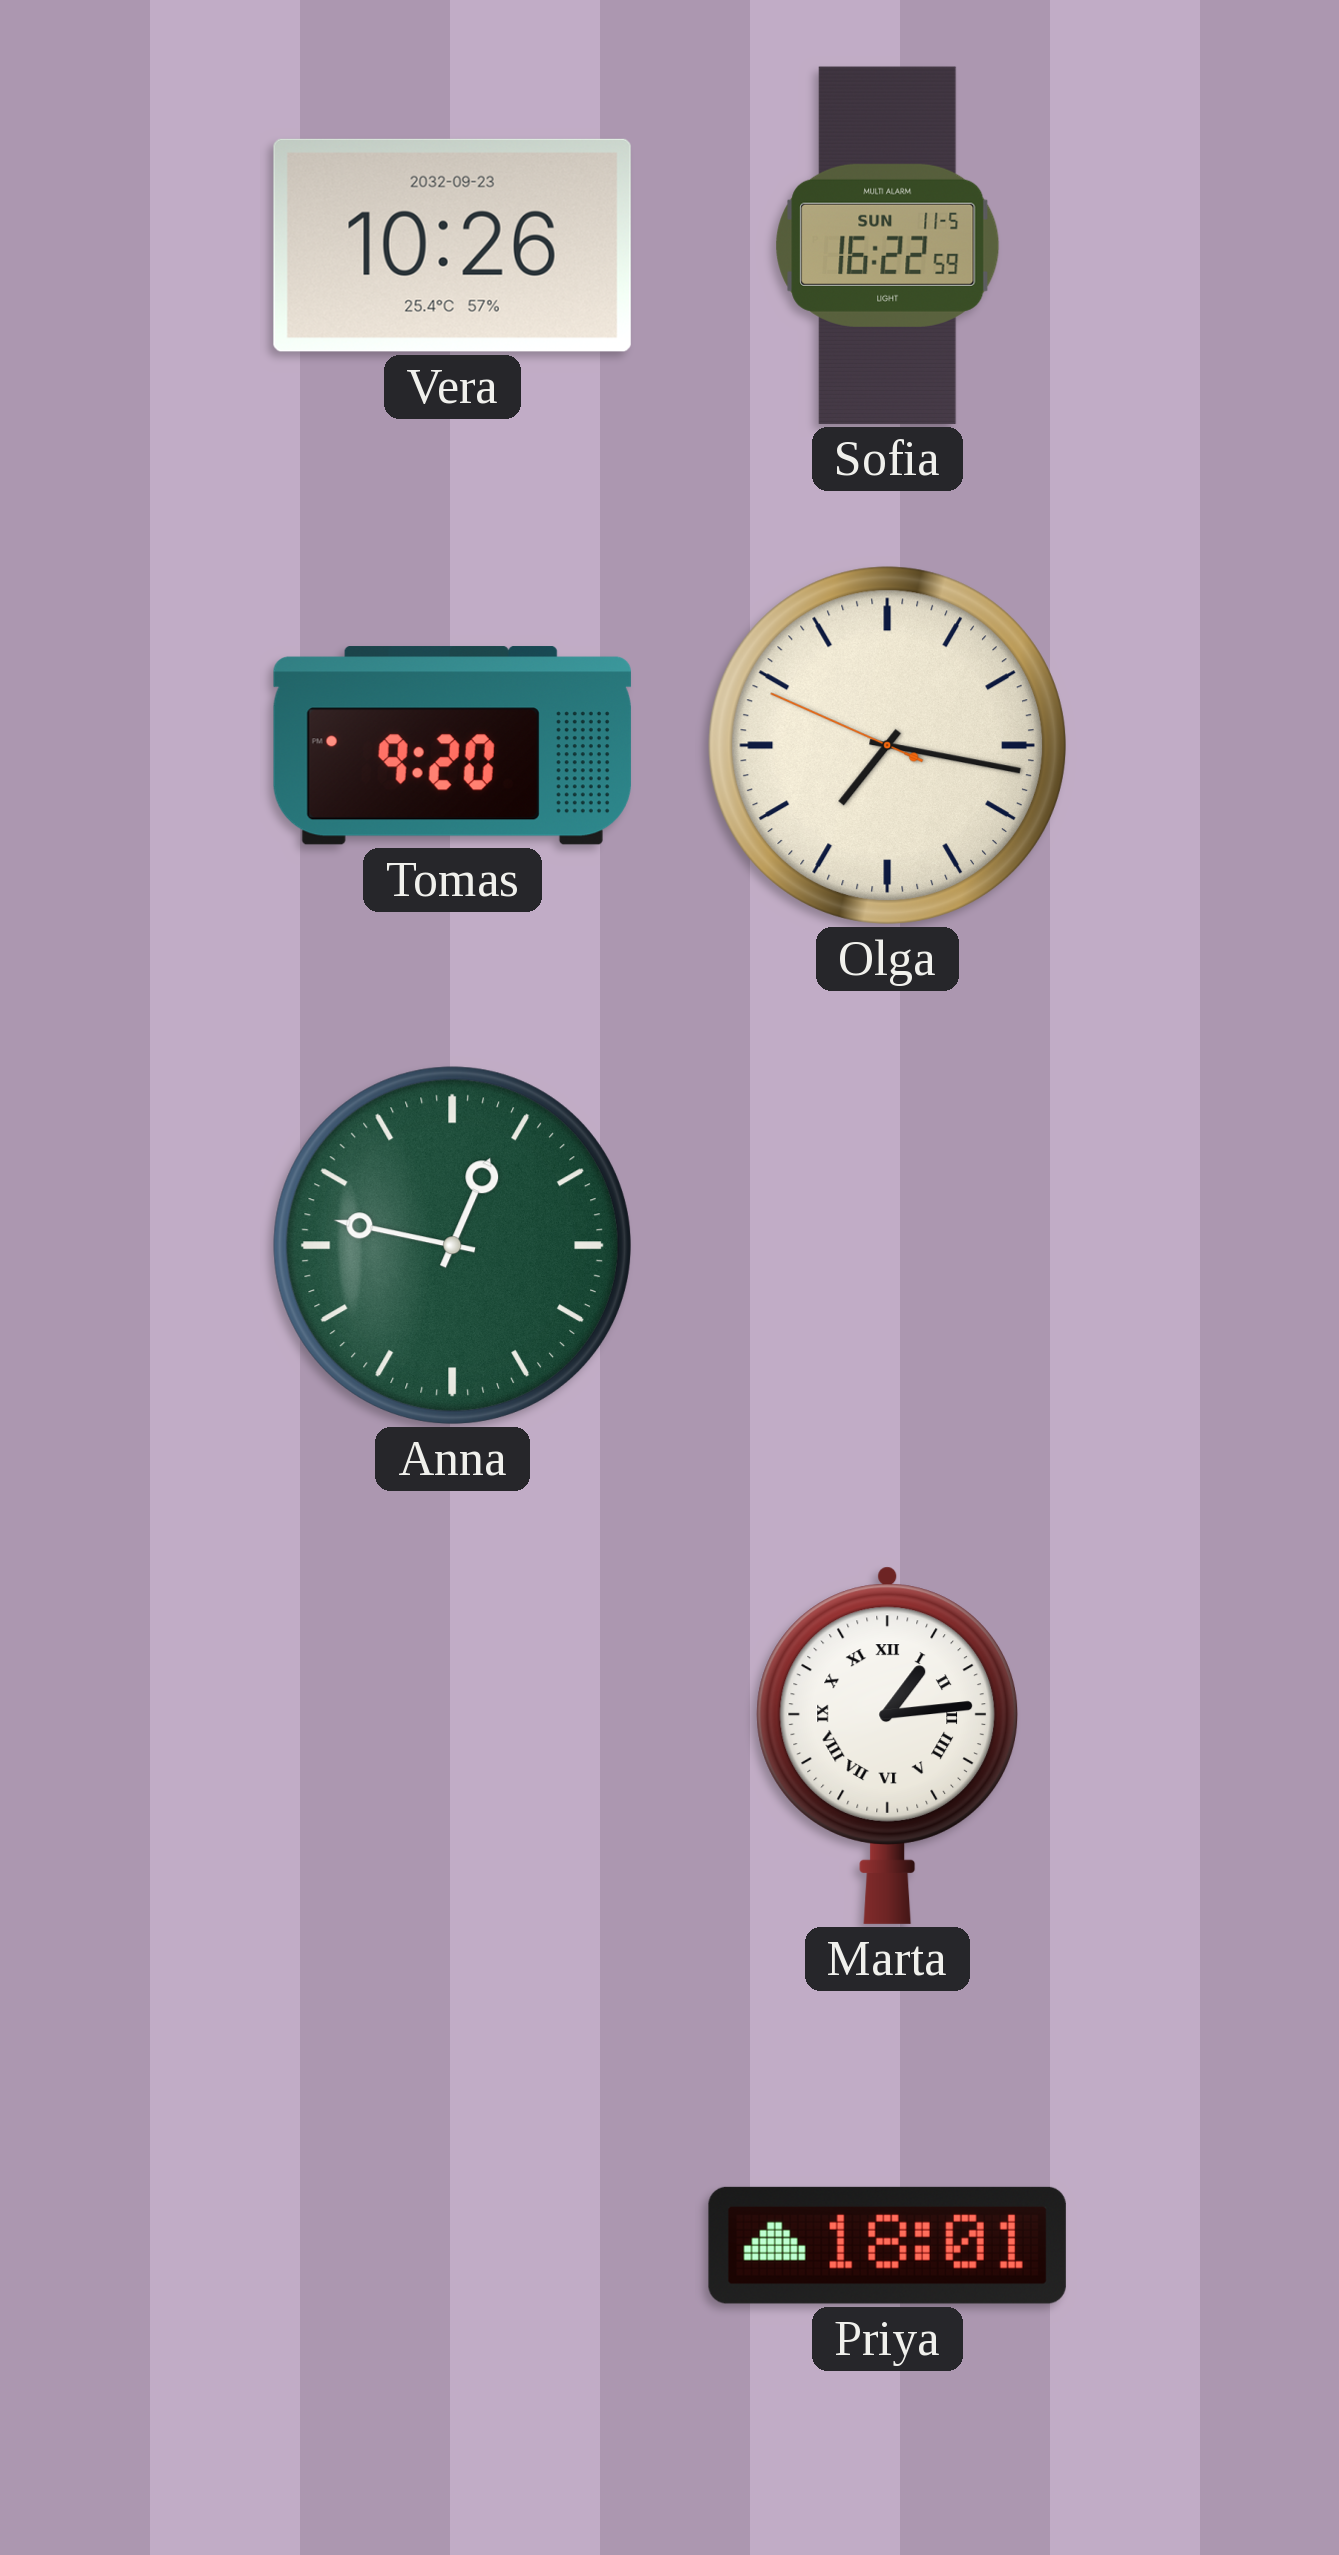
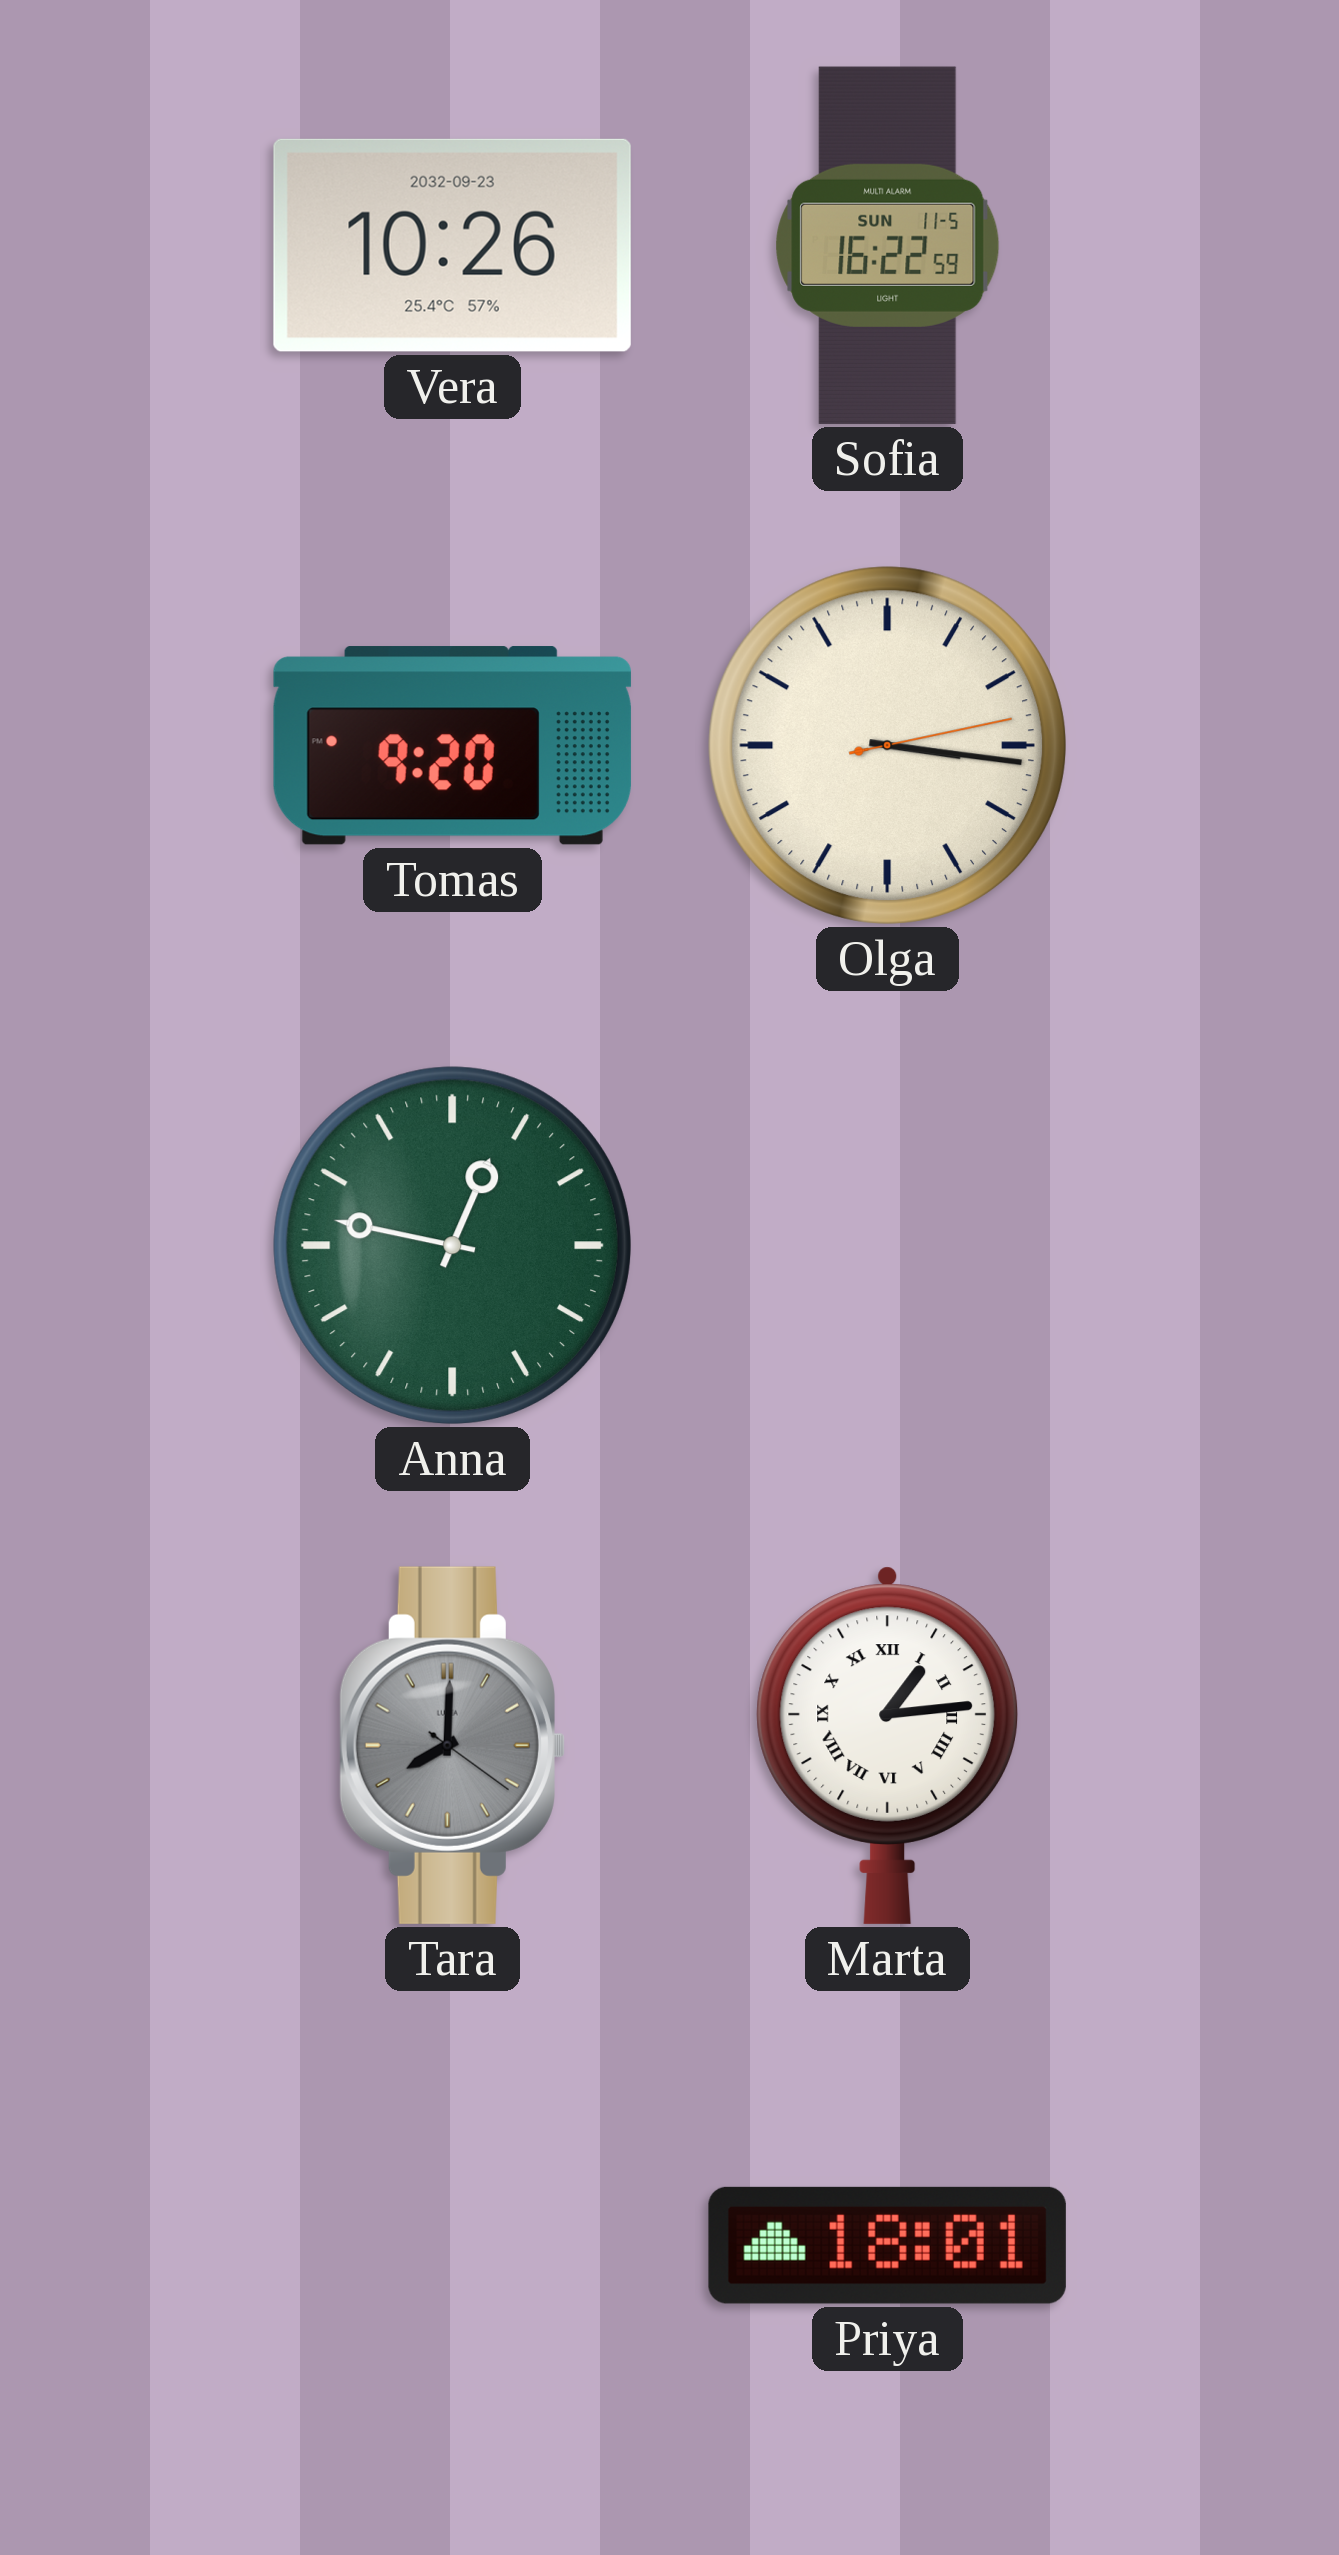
Olga: 7:16 -> 3:16
Tara: none -> 8:00
